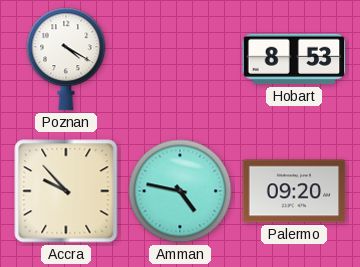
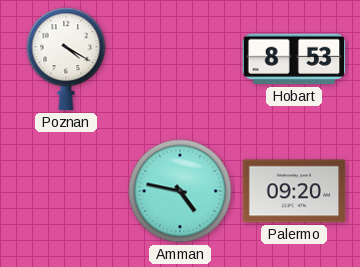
Accra: 9:53 -> none
